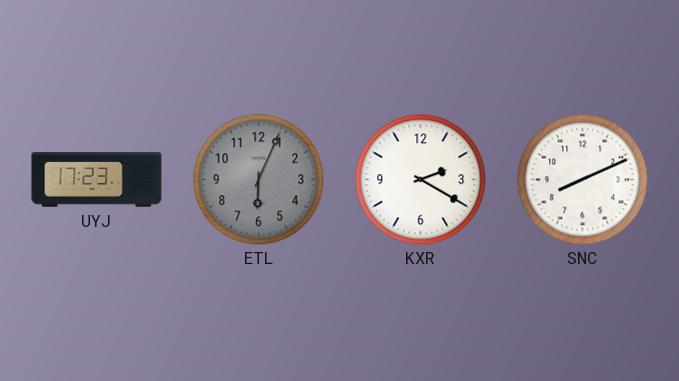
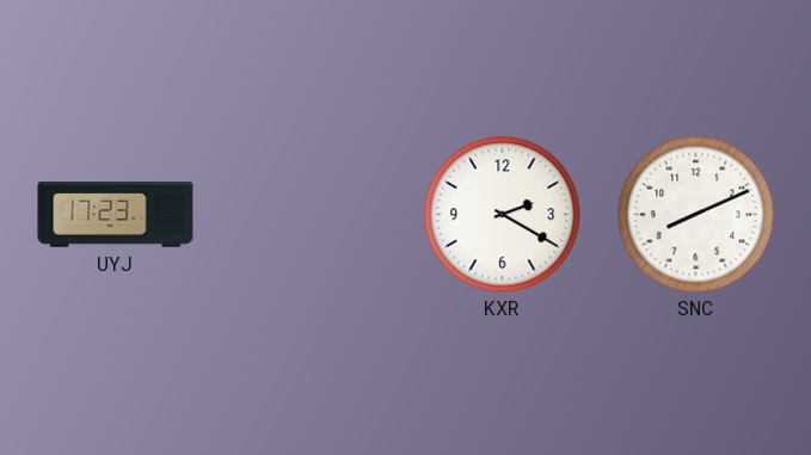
ETL: 6:04 -> none
